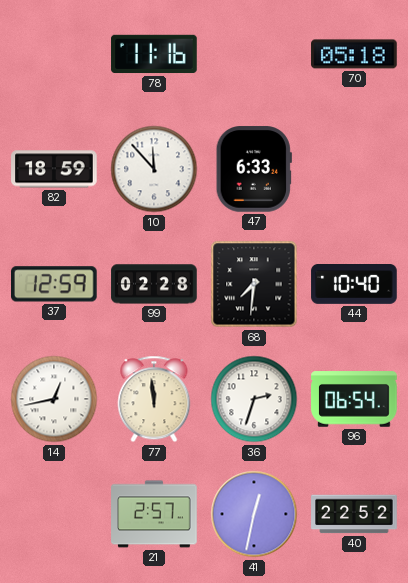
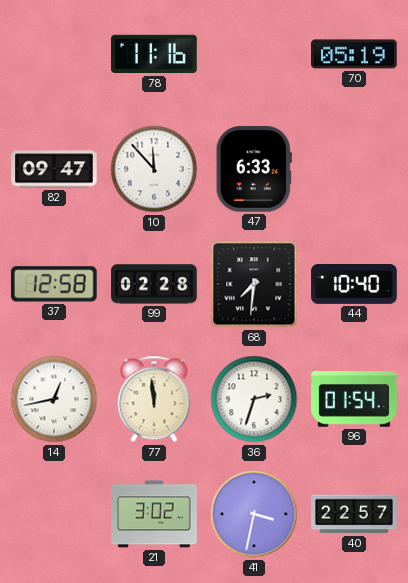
70: 05:18 -> 05:19
82: 18:59 -> 09:47
37: 12:59 -> 12:58
96: 06:54 -> 01:54
21: 2:57 -> 3:02
41: 12:32 -> 3:32
40: 22:52 -> 22:57
